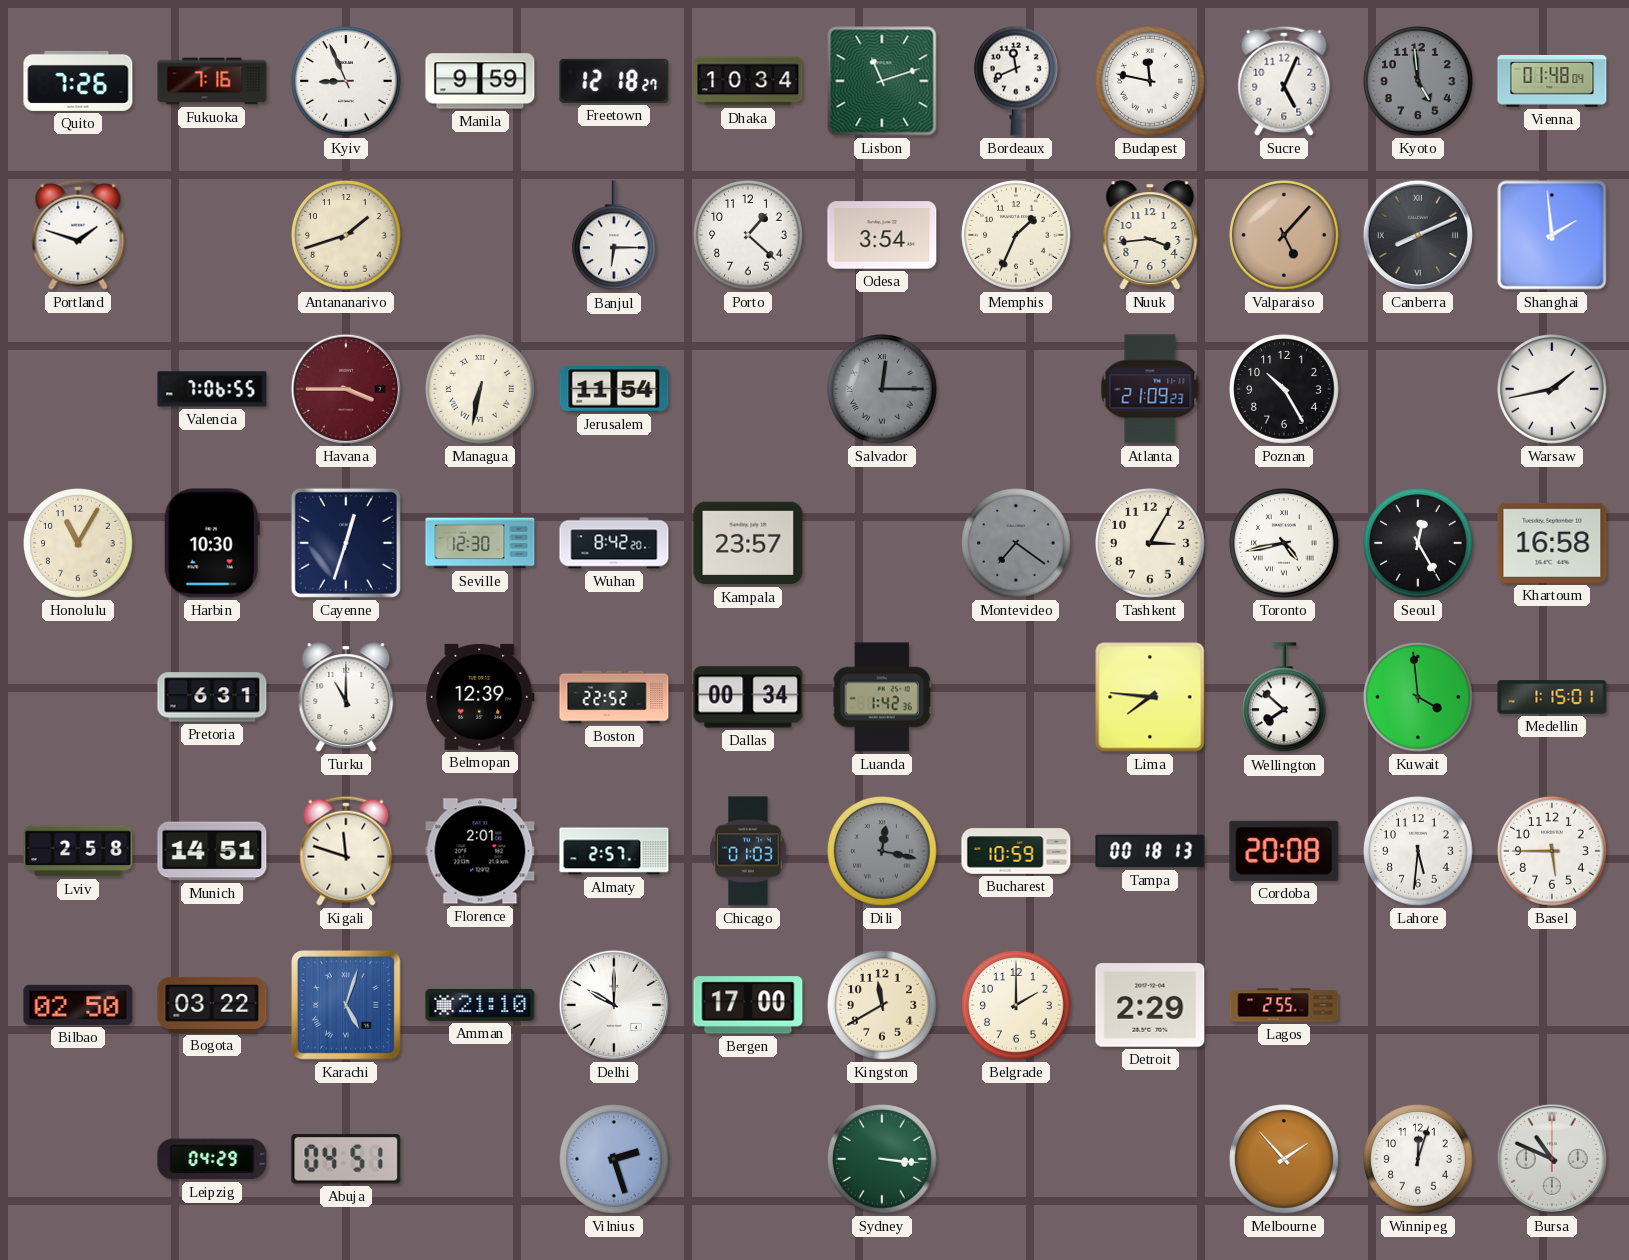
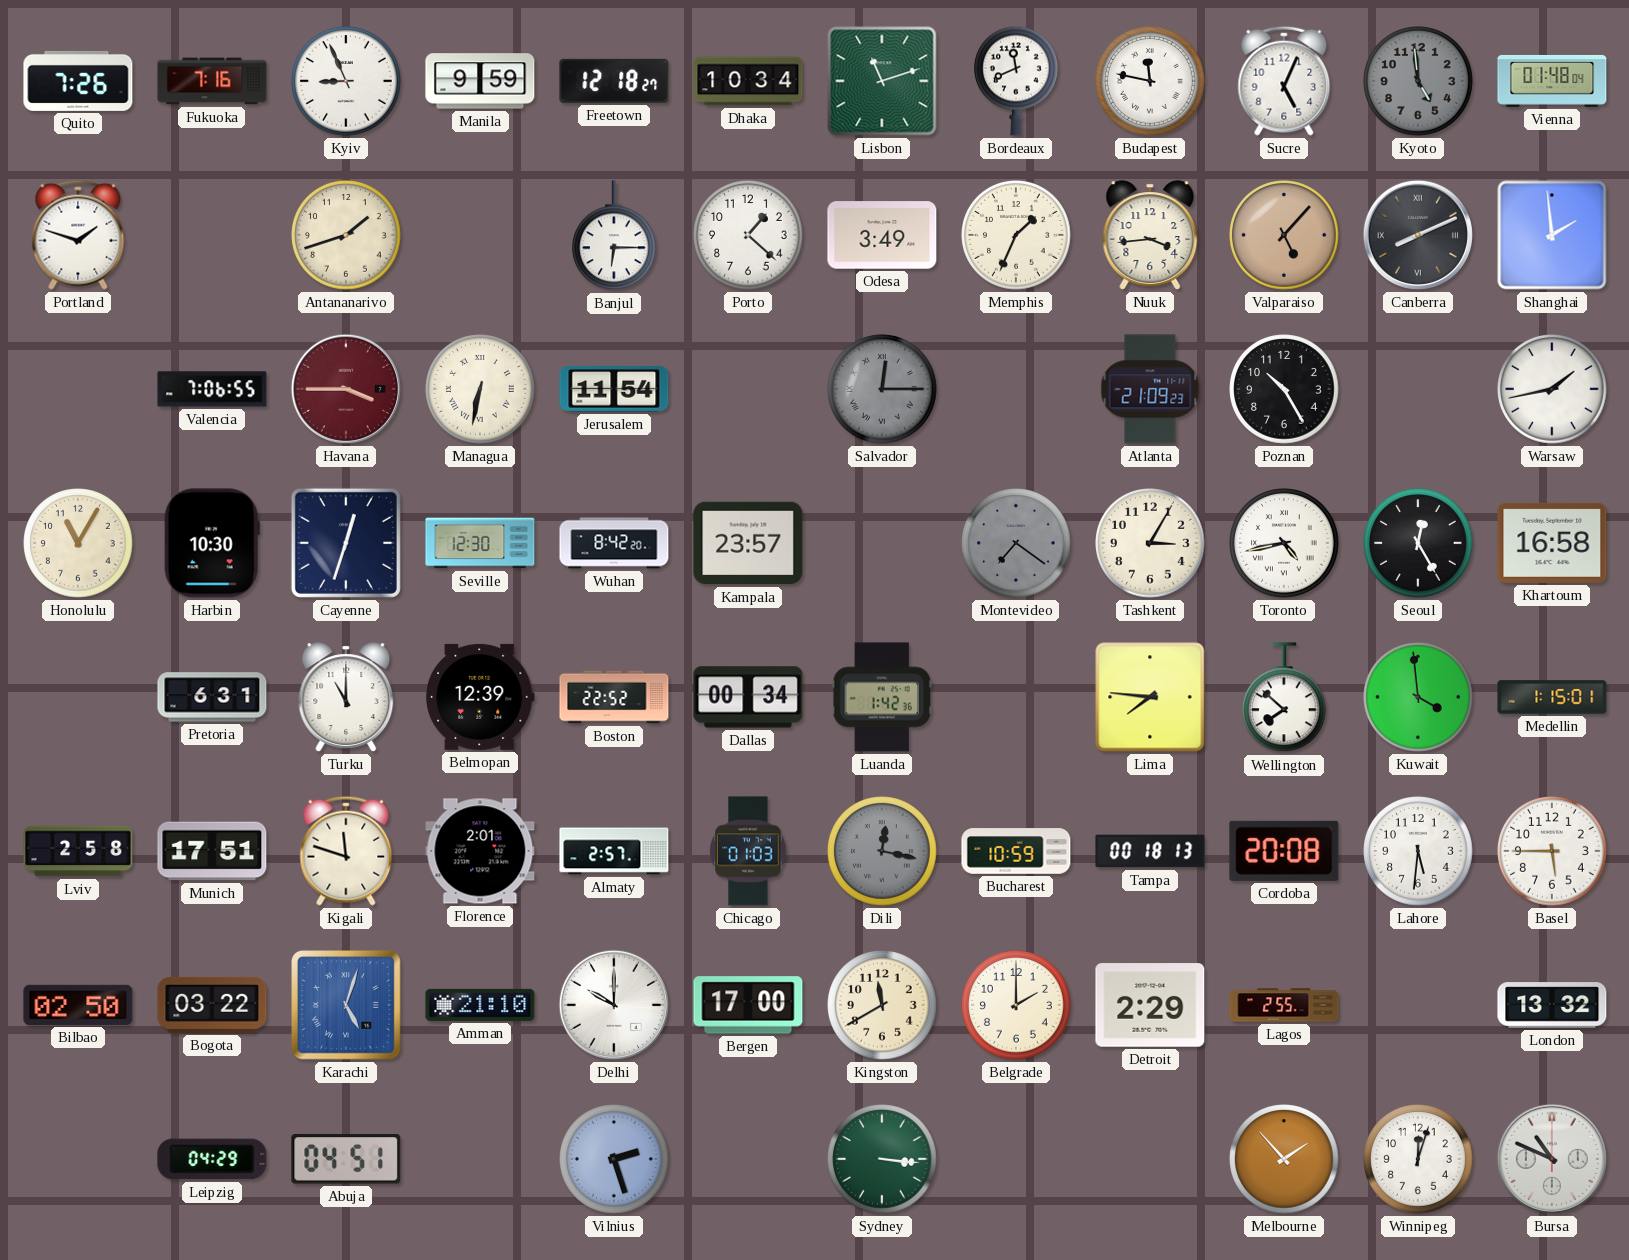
Odesa: 3:54 -> 3:49
Munich: 14:51 -> 17:51
London: none -> 13:32
